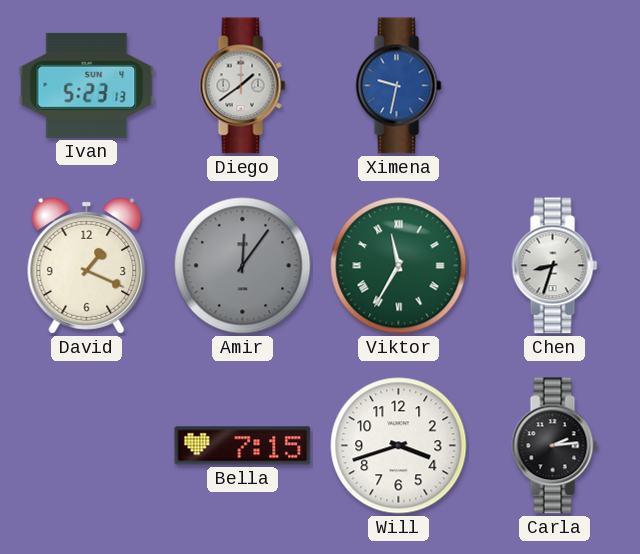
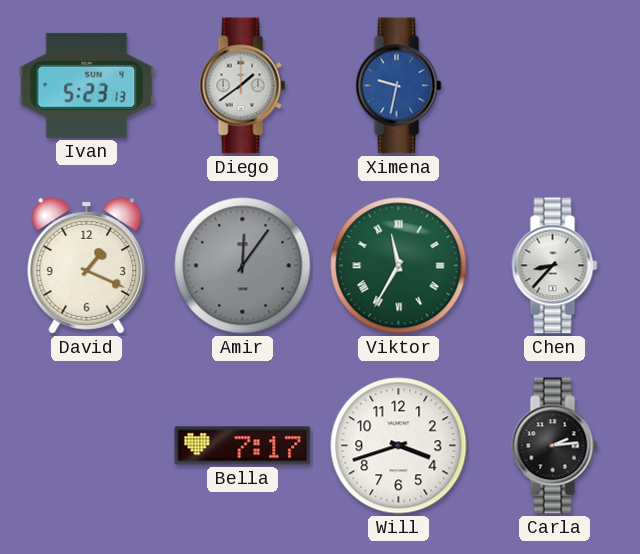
Chen: 8:33 -> 8:37
Bella: 7:15 -> 7:17
